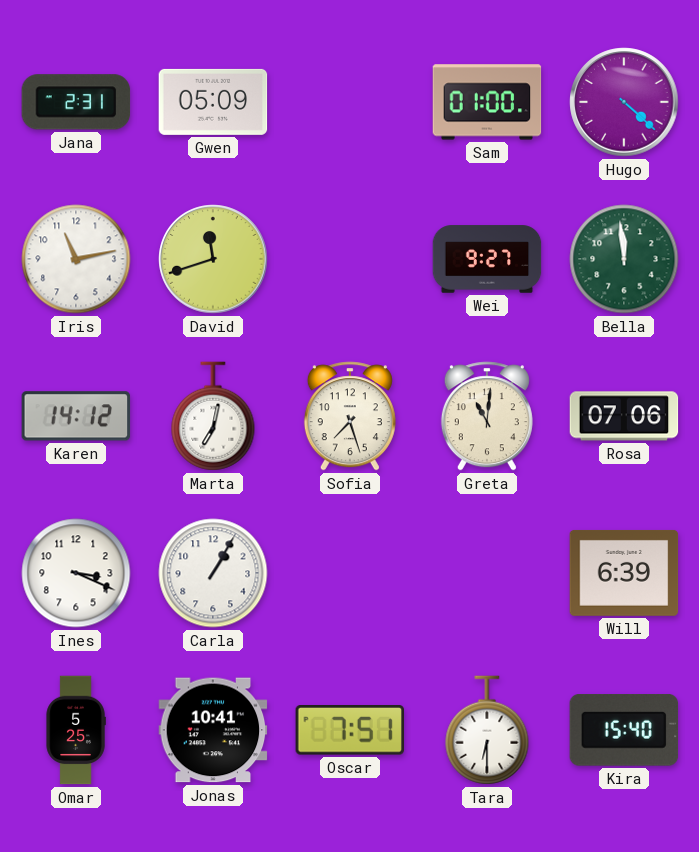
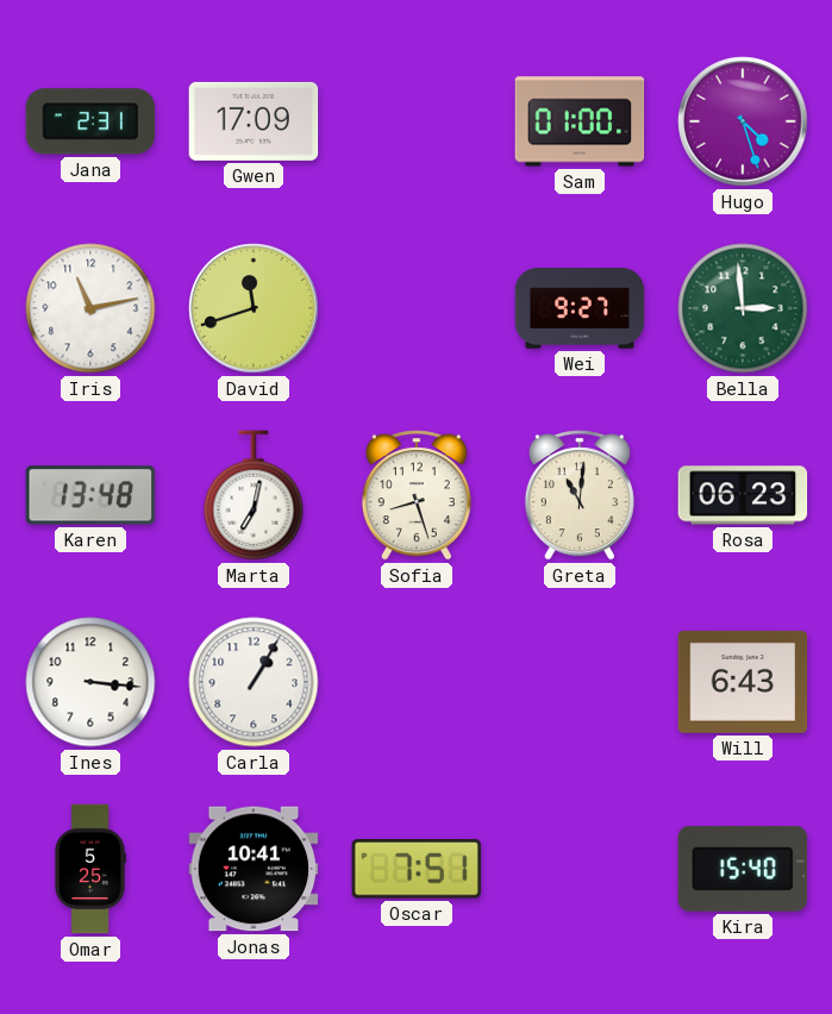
Gwen: 05:09 -> 17:09
Hugo: 4:22 -> 4:27
Bella: 11:59 -> 2:59
Karen: 14:12 -> 13:48
Sofia: 7:27 -> 8:27
Rosa: 07:06 -> 06:23
Ines: 3:19 -> 3:16
Will: 6:39 -> 6:43
Tara: 6:30 -> none
